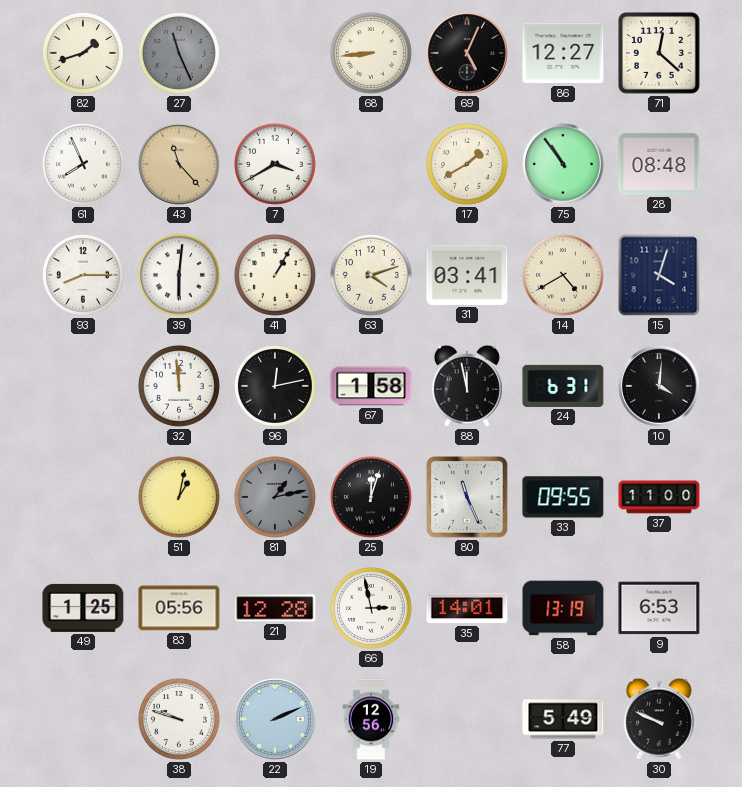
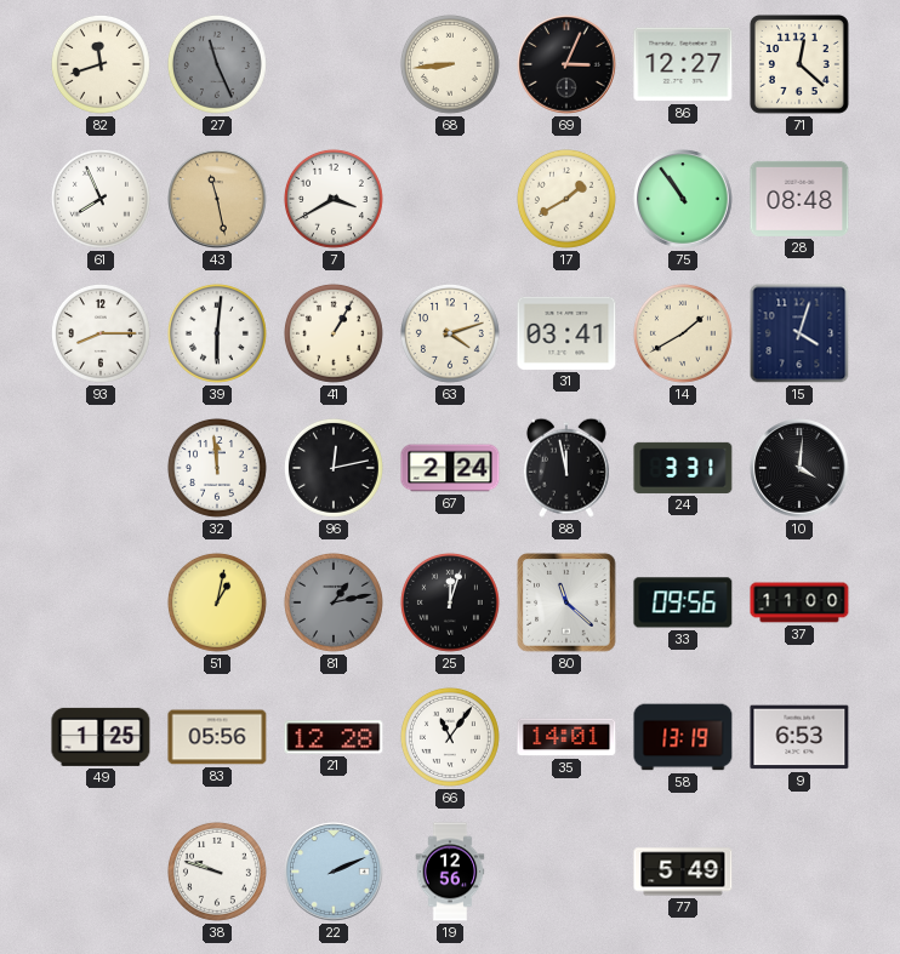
82: 1:42 -> 11:42
69: 5:04 -> 3:04
43: 11:23 -> 11:28
14: 4:40 -> 1:40
67: 1:58 -> 2:24
24: 6:31 -> 3:31
80: 11:26 -> 11:22
33: 09:55 -> 09:56
66: 2:58 -> 11:06
30: 9:49 -> none
